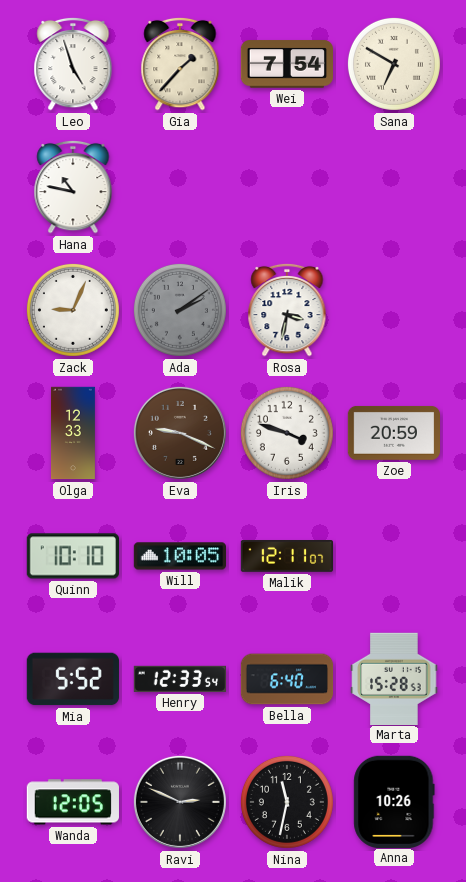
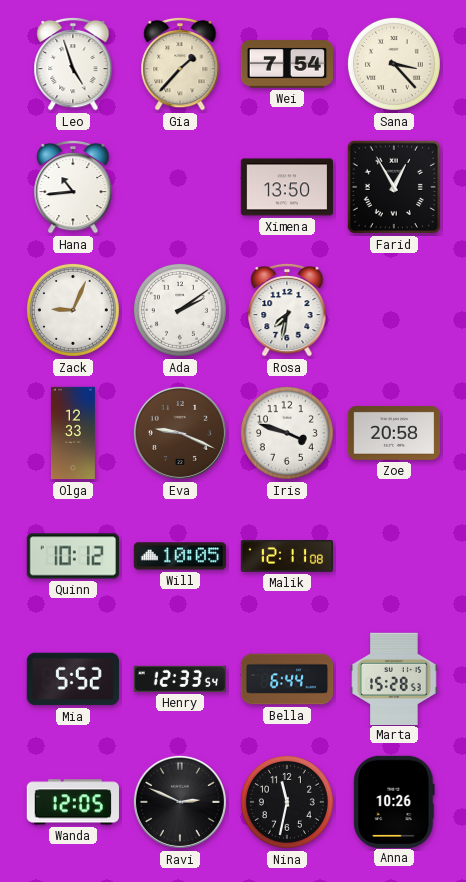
Sana: 6:50 -> 3:23
Hana: 10:47 -> 10:44
Ximena: none -> 13:50
Farid: none -> 12:55
Ada dial: grey -> white
Rosa: 3:32 -> 7:32
Zoe: 20:59 -> 20:58
Quinn: 10:10 -> 10:12
Malik: 12:11:07 -> 12:11:08
Bella: 6:40 -> 6:44
